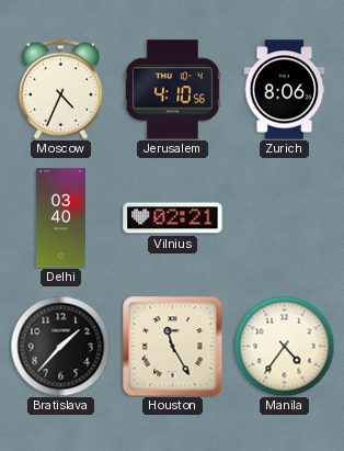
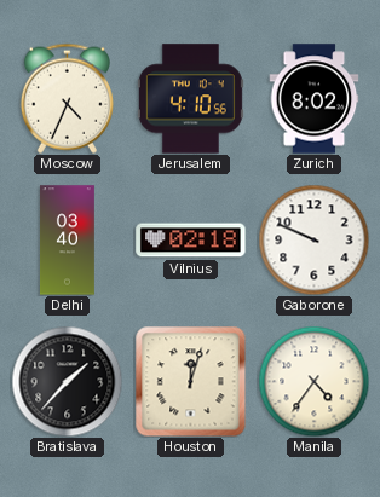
Zurich: 8:06 -> 8:02
Vilnius: 02:21 -> 02:18
Gaborone: none -> 9:49
Houston: 11:25 -> 12:03
